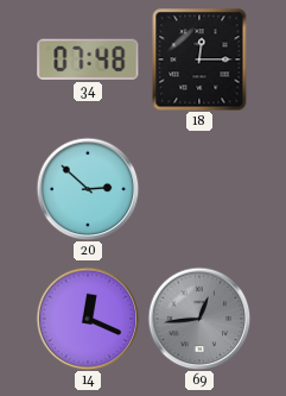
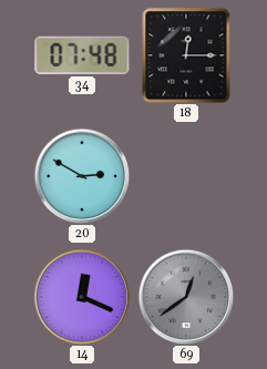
20: 2:52 -> 2:50
69: 12:44 -> 12:39
